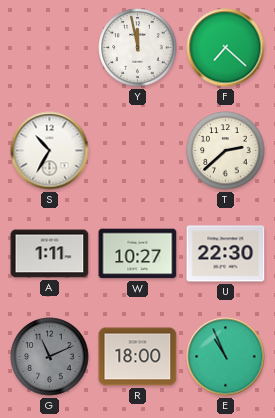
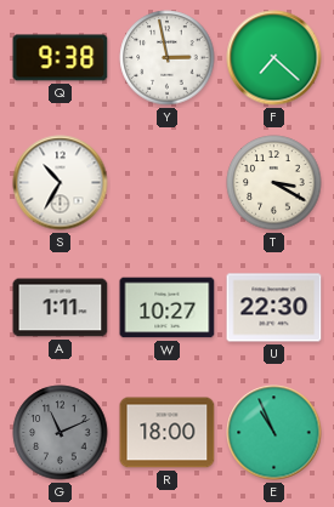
Q: none -> 9:38
Y: 11:58 -> 2:58
T: 2:38 -> 3:20
